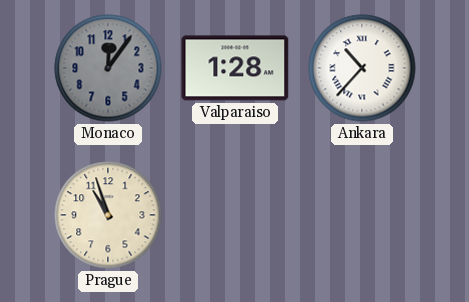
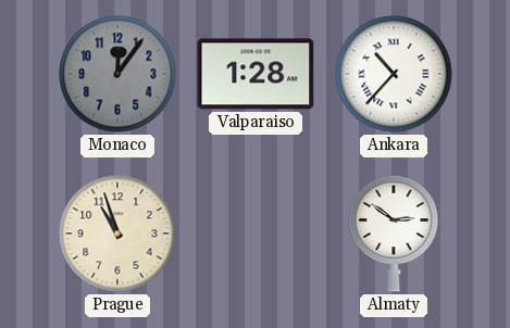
Almaty: none -> 2:51
